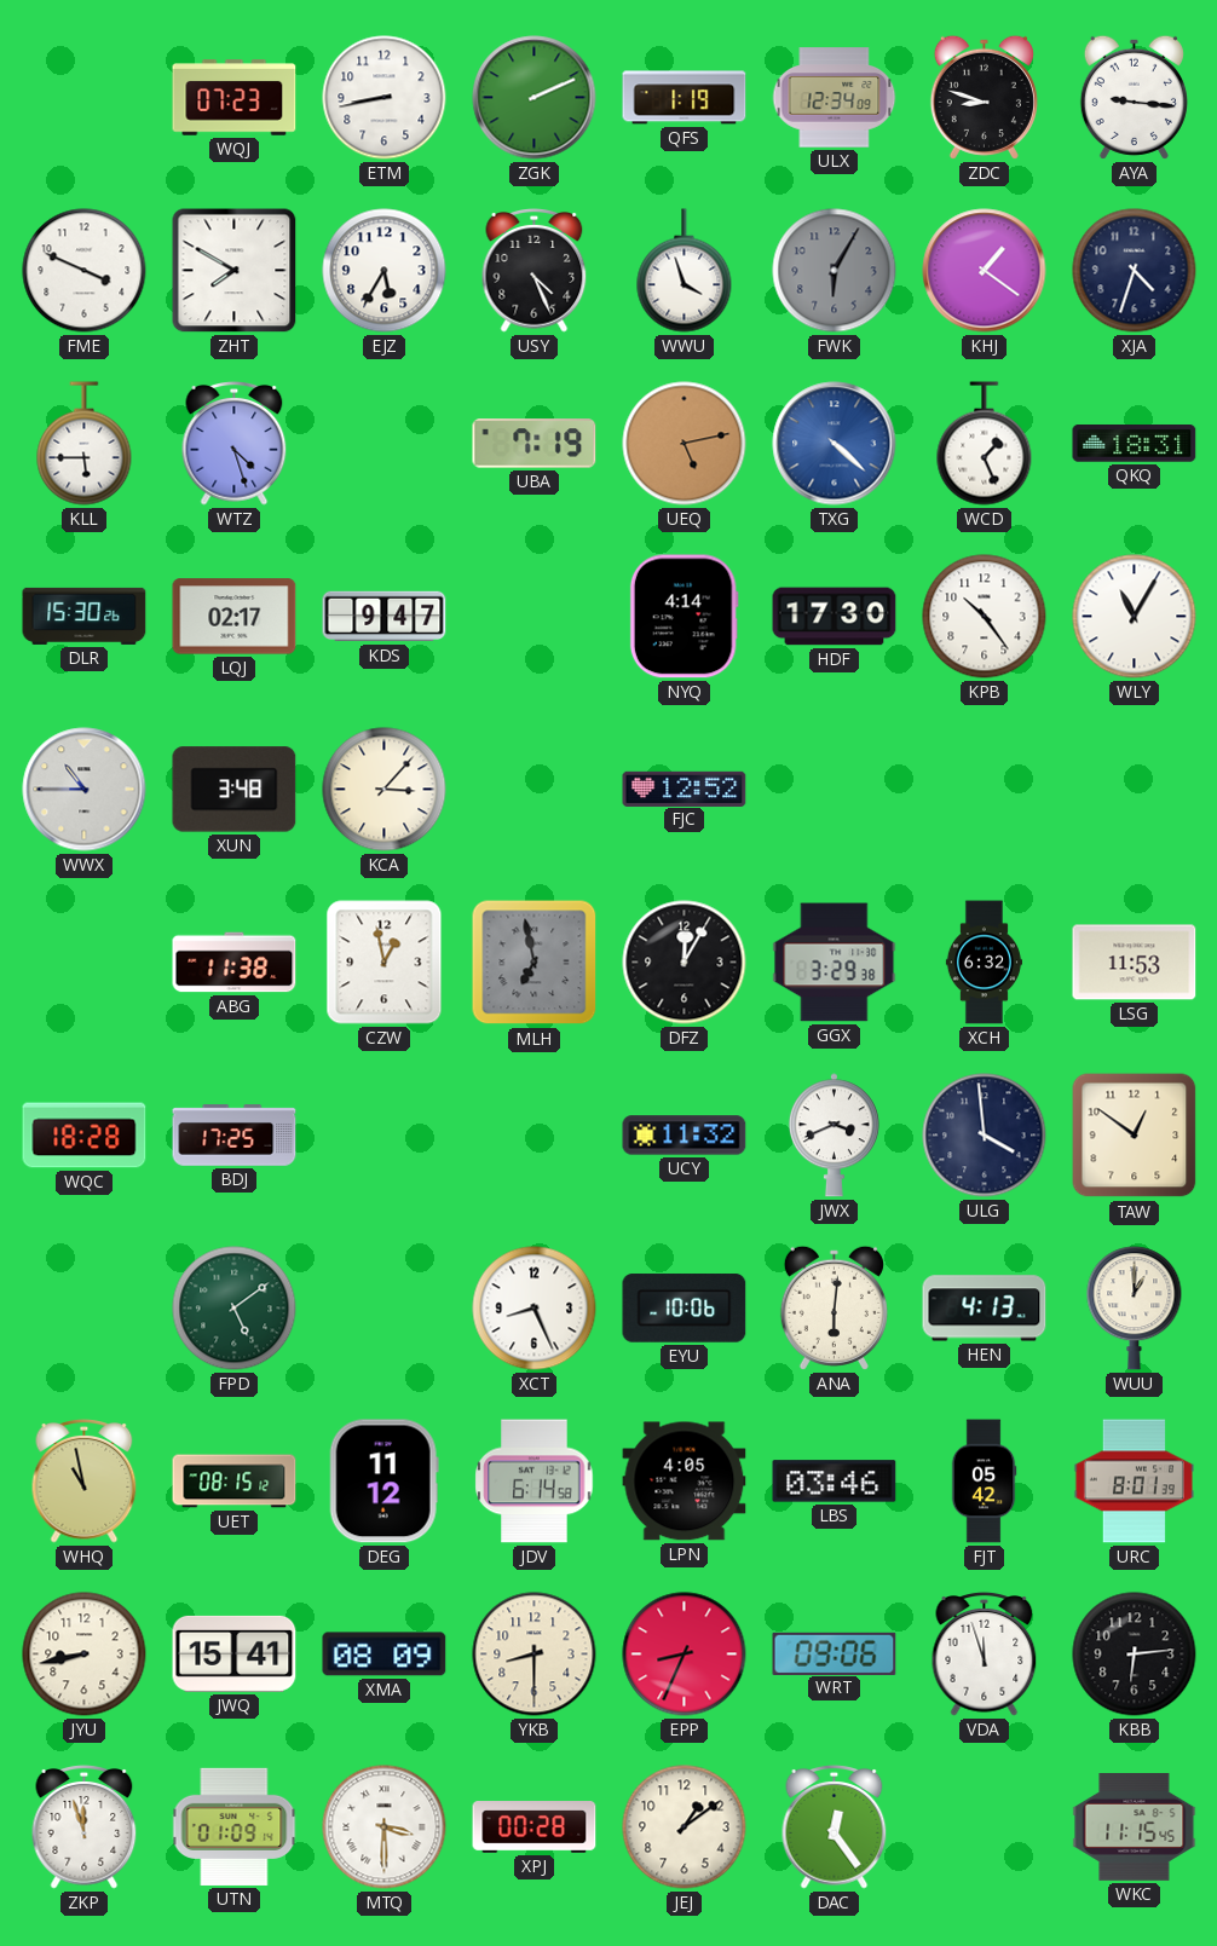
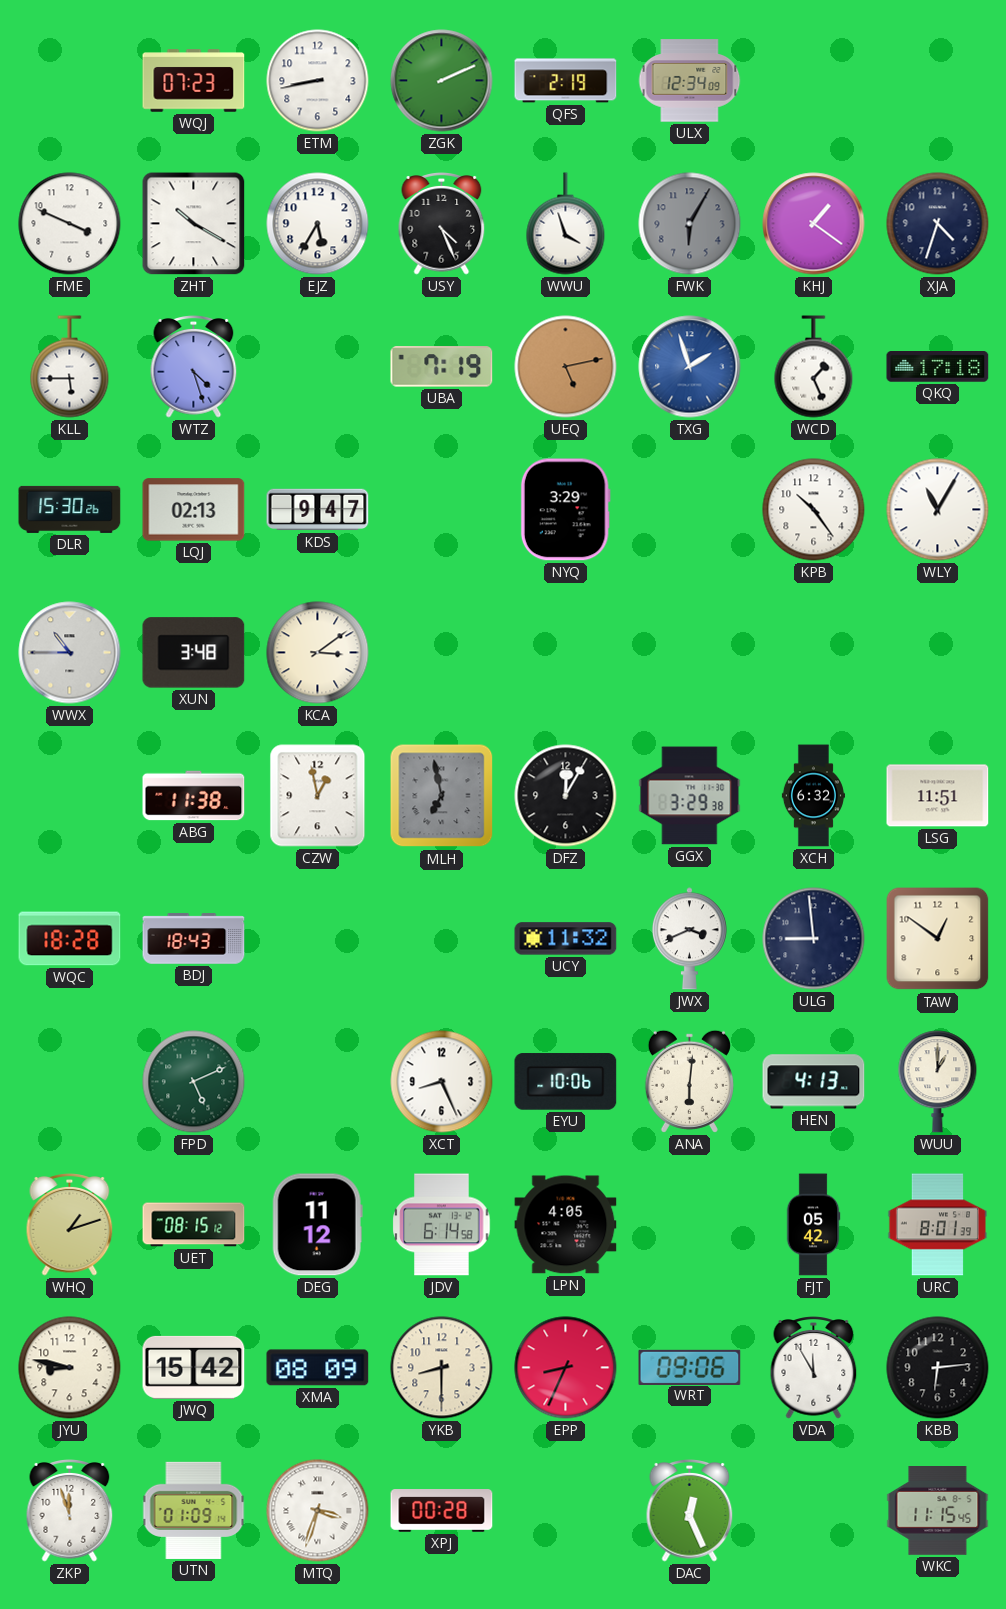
QFS: 1:19 -> 2:19
ZDC: 8:48 -> none
AYA: 9:16 -> none
ZHT: 7:50 -> 10:20
TXG: 4:22 -> 1:57
QKQ: 18:31 -> 17:18
LQJ: 02:17 -> 02:13
NYQ: 4:14 -> 3:29
HDF: 17:30 -> none
KCA: 3:07 -> 3:09
FJC: 12:52 -> none
LSG: 11:53 -> 11:51
BDJ: 17:25 -> 18:43
ULG: 3:59 -> 8:59
FPD: 5:09 -> 5:11
WHQ: 10:58 -> 1:12
LBS: 03:46 -> none
JYU: 8:43 -> 8:47
JWQ: 15:41 -> 15:42
VDA: 11:57 -> 11:55
MTQ: 3:30 -> 3:33
JEJ: 1:09 -> none
DAC: 12:24 -> 12:26
